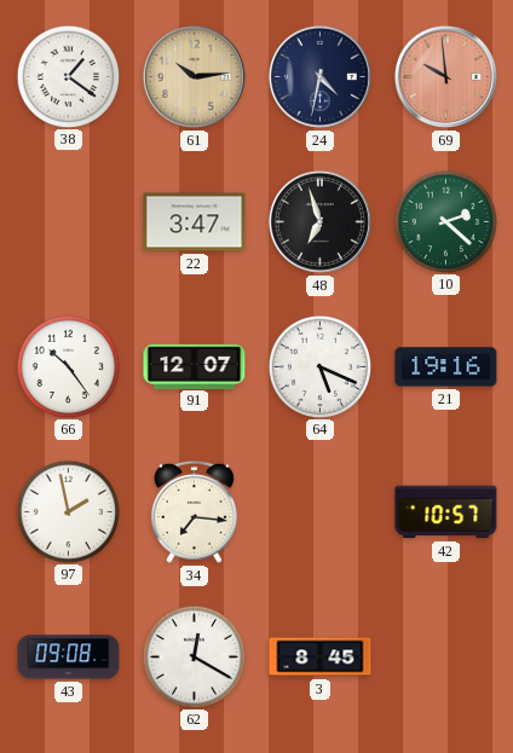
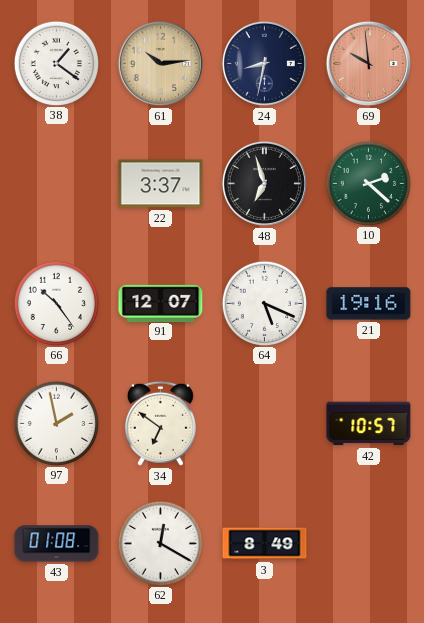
24: 4:32 -> 8:32
22: 3:47 -> 3:37
34: 7:16 -> 6:51
43: 09:08 -> 01:08
3: 8:45 -> 8:49
